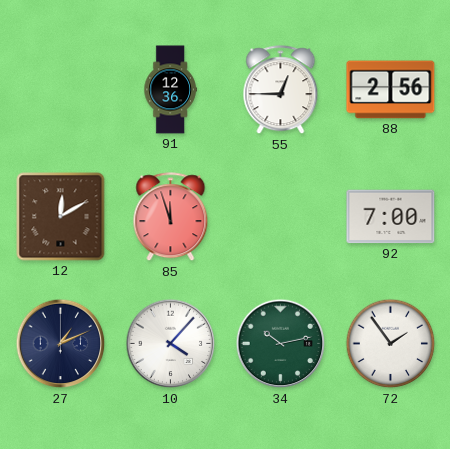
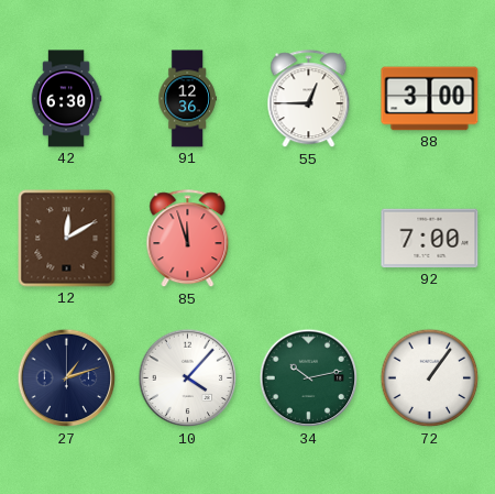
42: none -> 6:30
88: 2:56 -> 3:00
27: 1:11 -> 1:12
72: 1:54 -> 1:06
